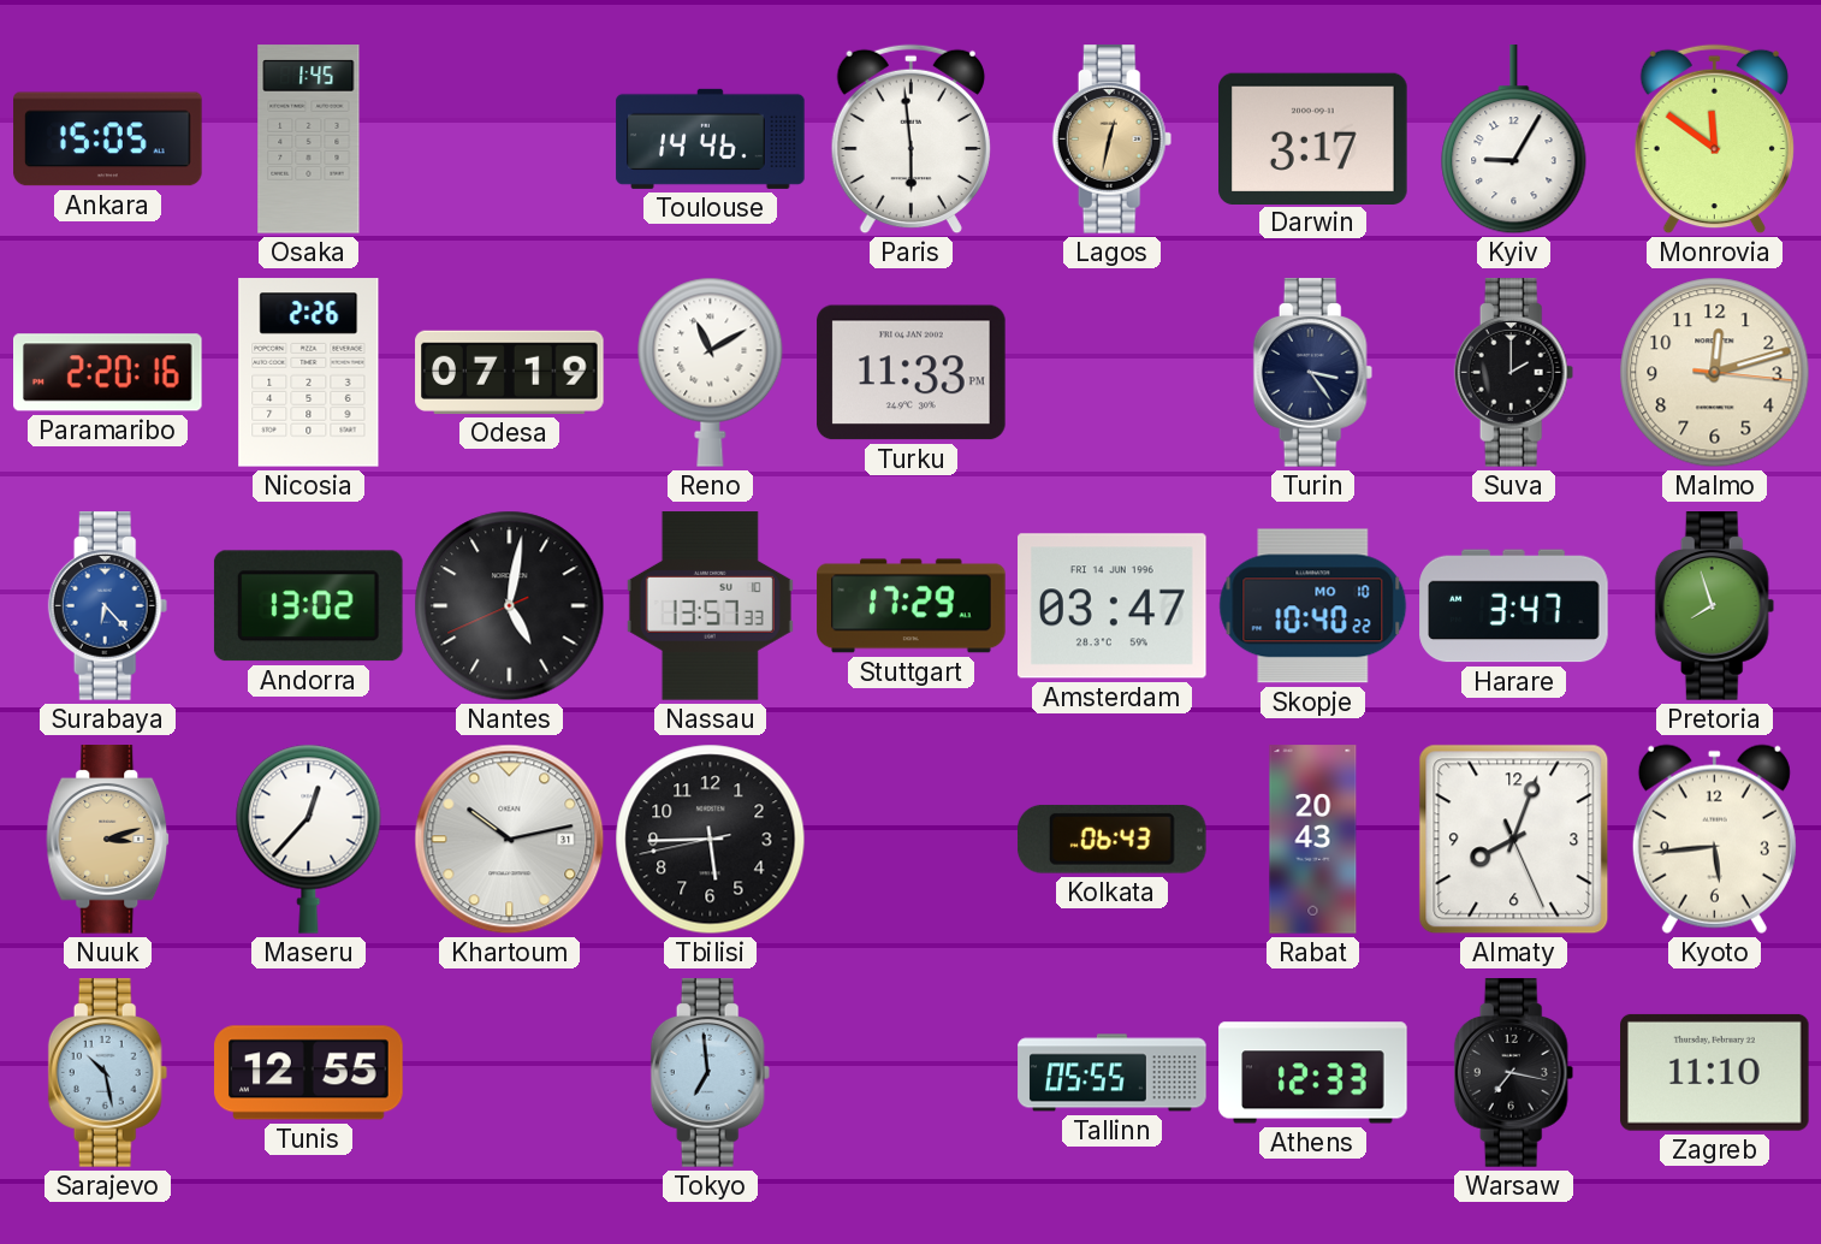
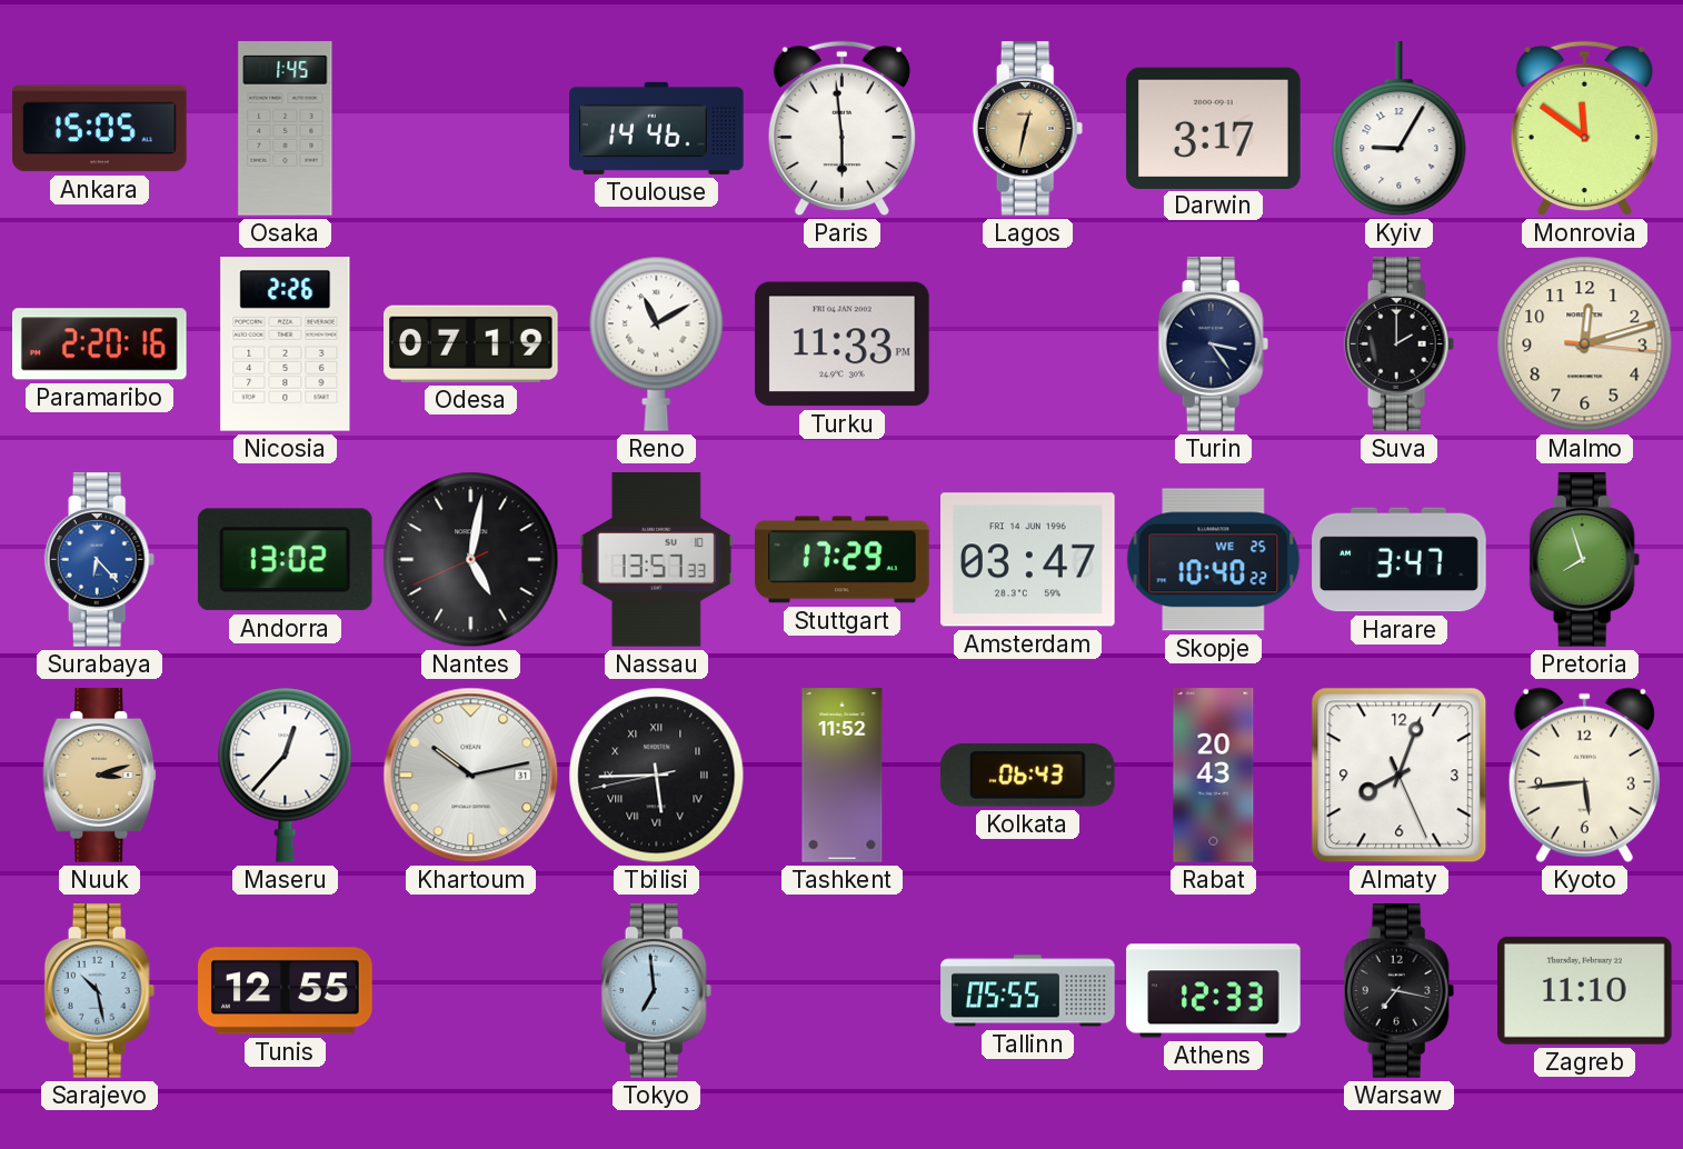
Skopje date: MO 10 -> WE 25
Tbilisi numerals: Arabic -> Roman
Tashkent: none -> 11:52
